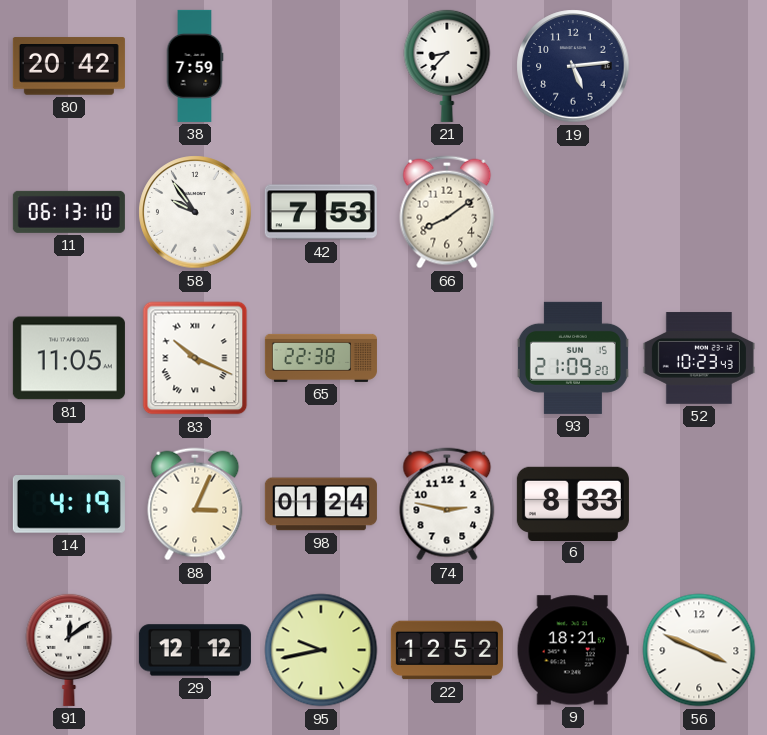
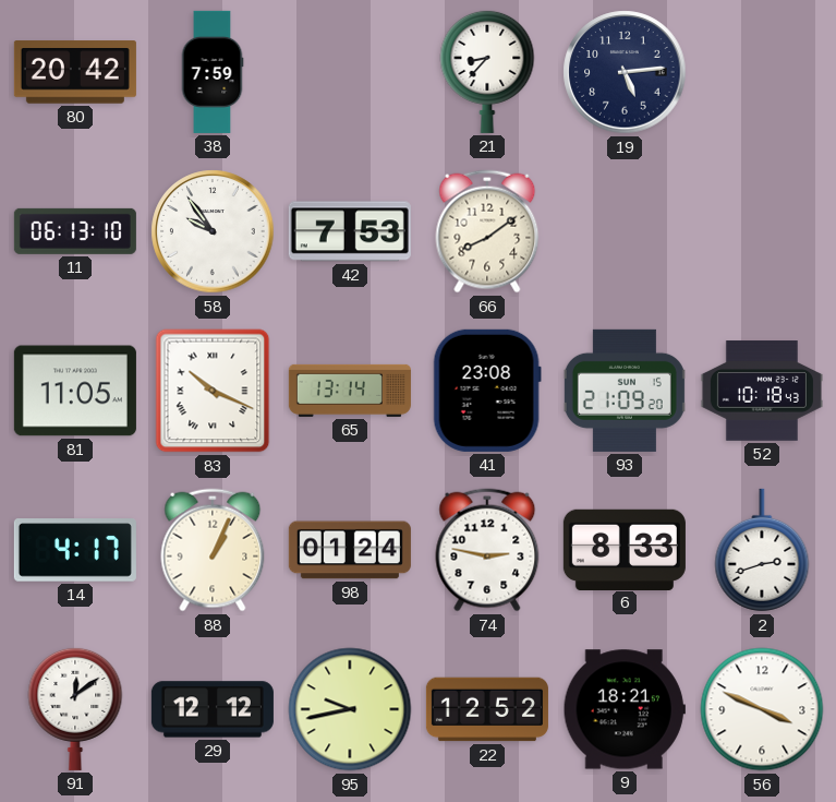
65: 22:38 -> 13:14
41: none -> 23:08
52: 10:23 -> 10:18
14: 4:19 -> 4:17
88: 3:04 -> 1:04
2: none -> 2:42
